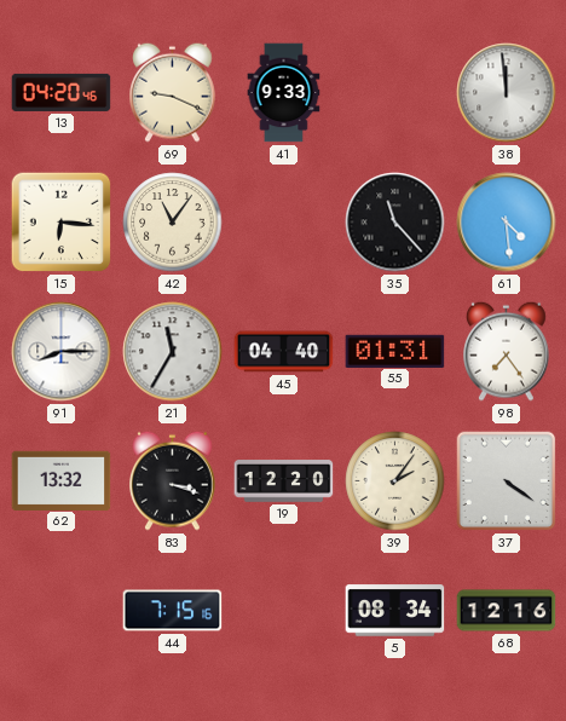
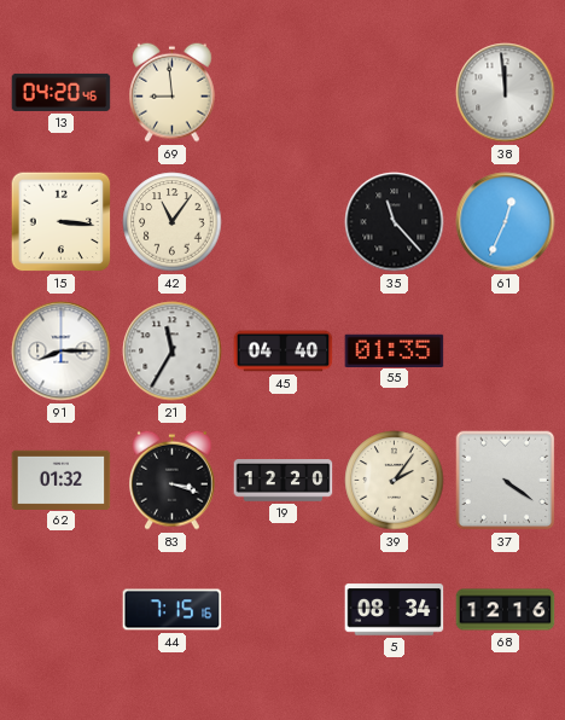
69: 9:19 -> 8:59
41: 9:33 -> none
15: 6:16 -> 3:16
61: 4:29 -> 12:34
55: 01:31 -> 01:35
98: 7:24 -> none
62: 13:32 -> 01:32
